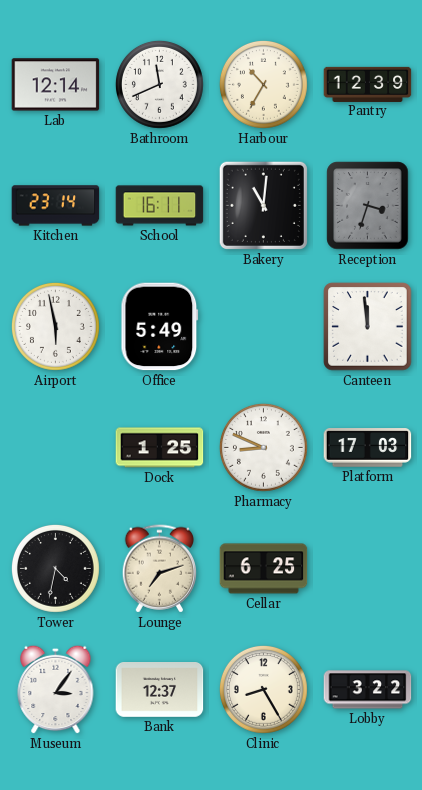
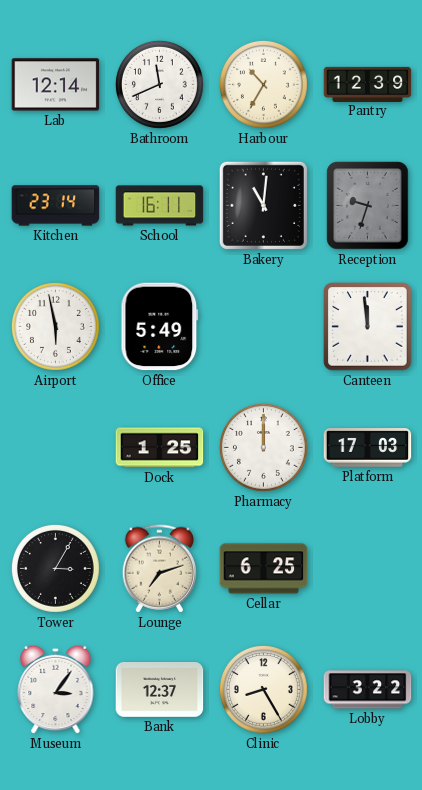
Reception: 3:33 -> 9:33
Pharmacy: 8:49 -> 12:00
Tower: 4:32 -> 3:05
